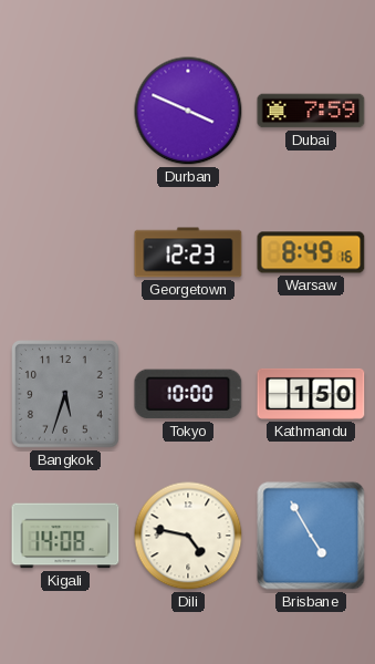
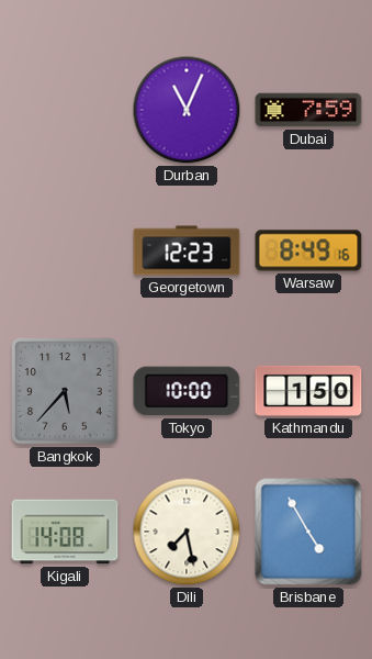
Durban: 3:49 -> 11:04
Bangkok: 5:33 -> 5:37
Dili: 4:47 -> 7:28
